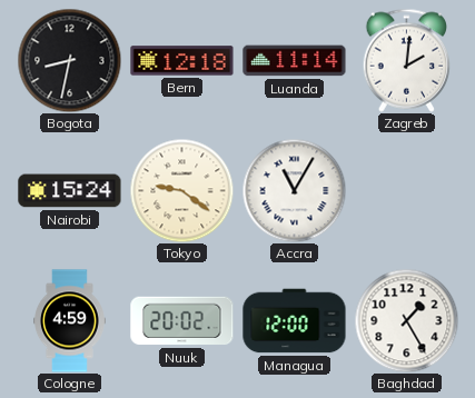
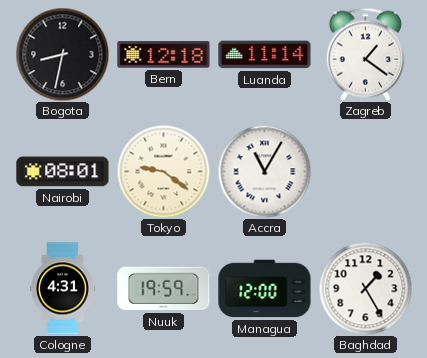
Zagreb: 2:01 -> 1:21
Nairobi: 15:24 -> 08:01
Cologne: 4:59 -> 4:31
Nuuk: 20:02 -> 19:59
